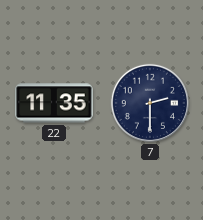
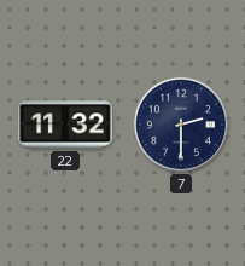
22: 11:35 -> 11:32
